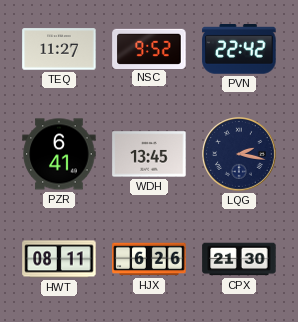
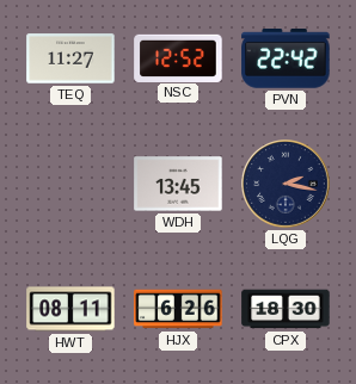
NSC: 9:52 -> 12:52
PZR: 6:41 -> none
CPX: 21:30 -> 18:30
